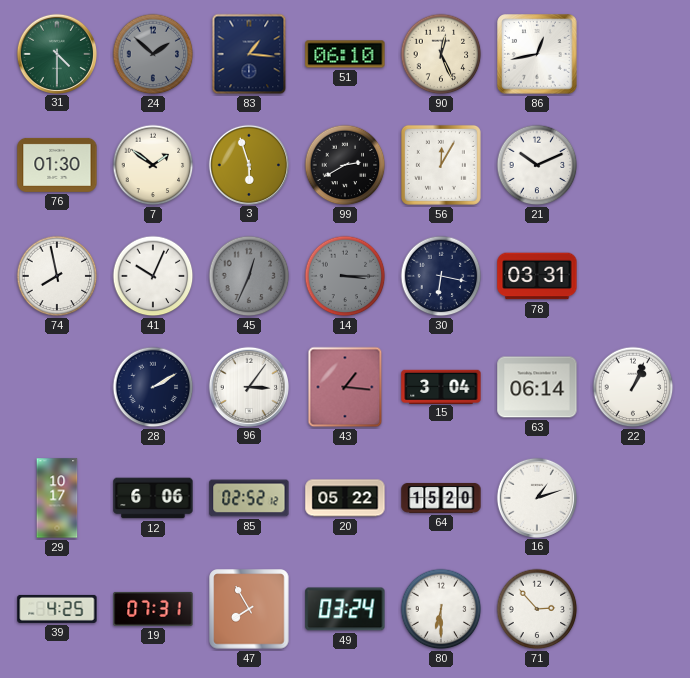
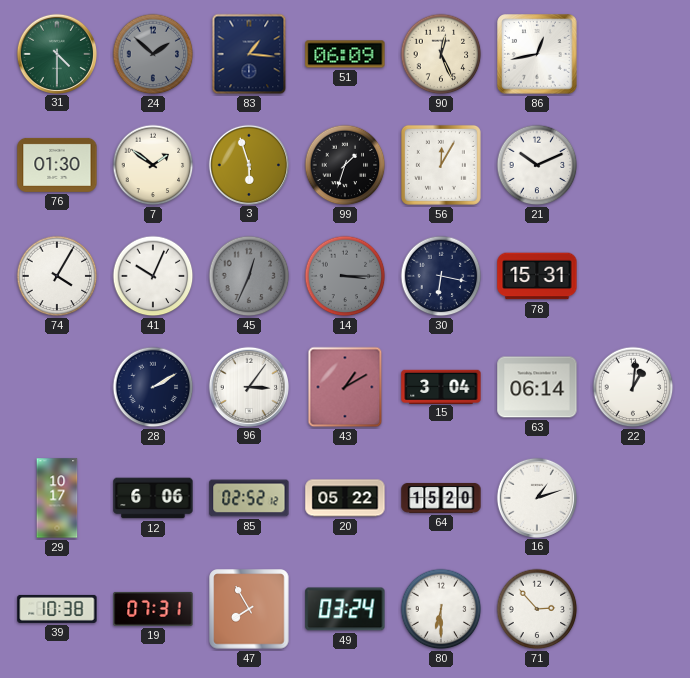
51: 06:10 -> 06:09
99: 2:40 -> 1:33
74: 7:58 -> 4:05
78: 03:31 -> 15:31
43: 1:16 -> 1:10
22: 1:04 -> 1:01
39: 4:25 -> 10:38
